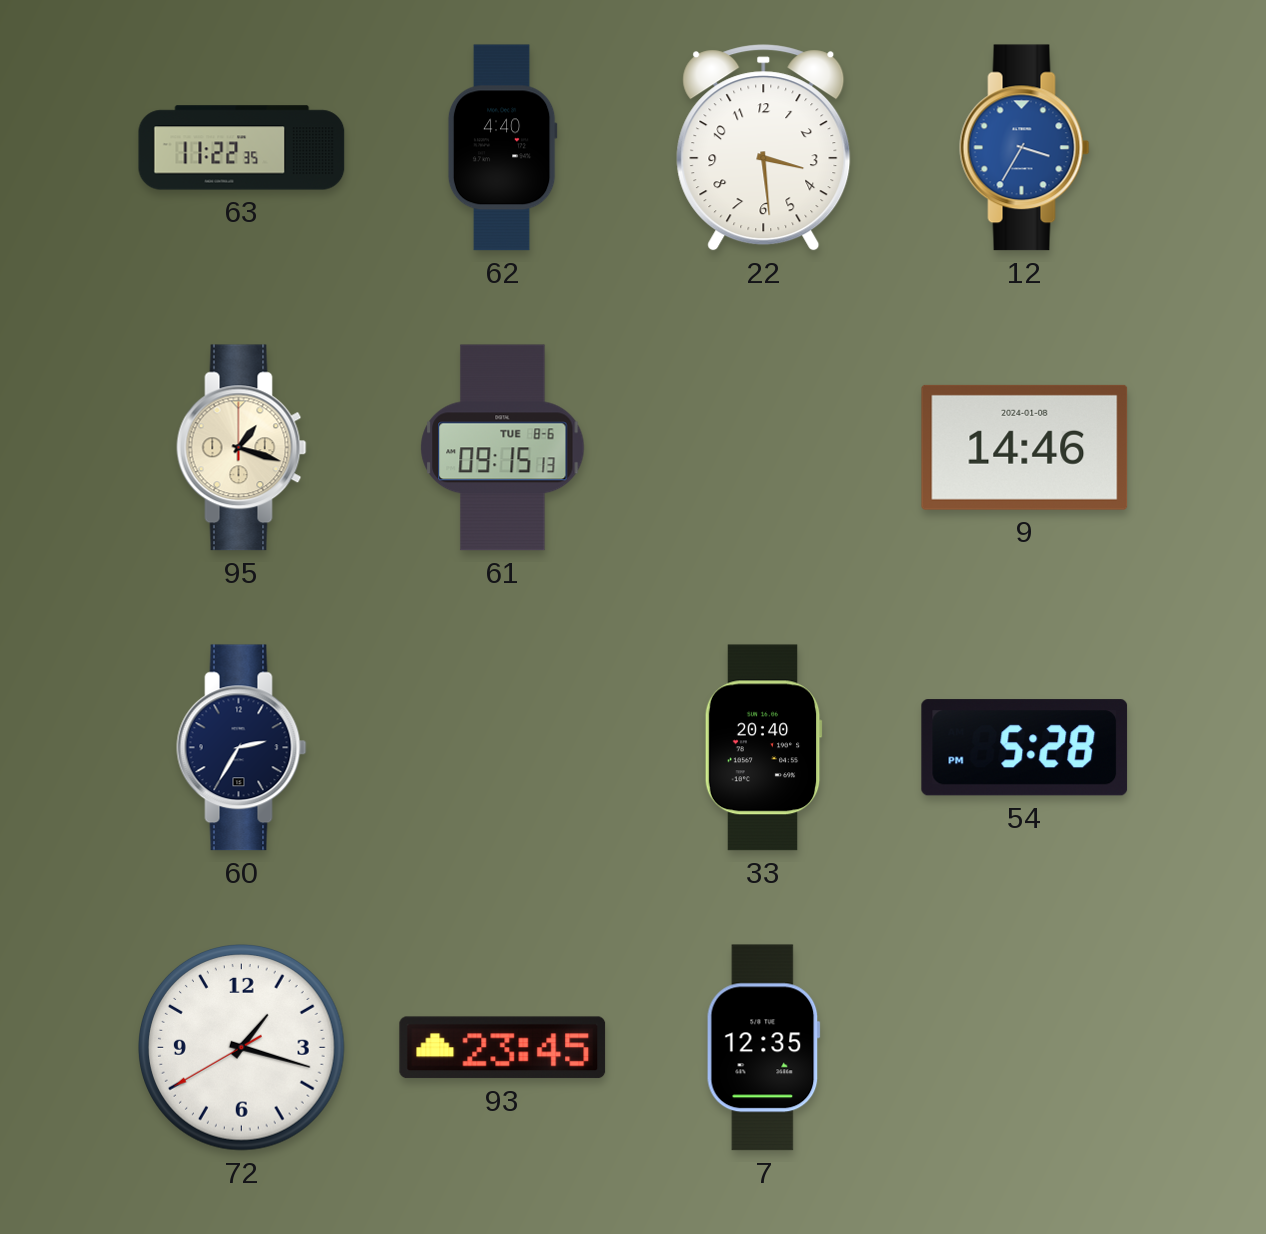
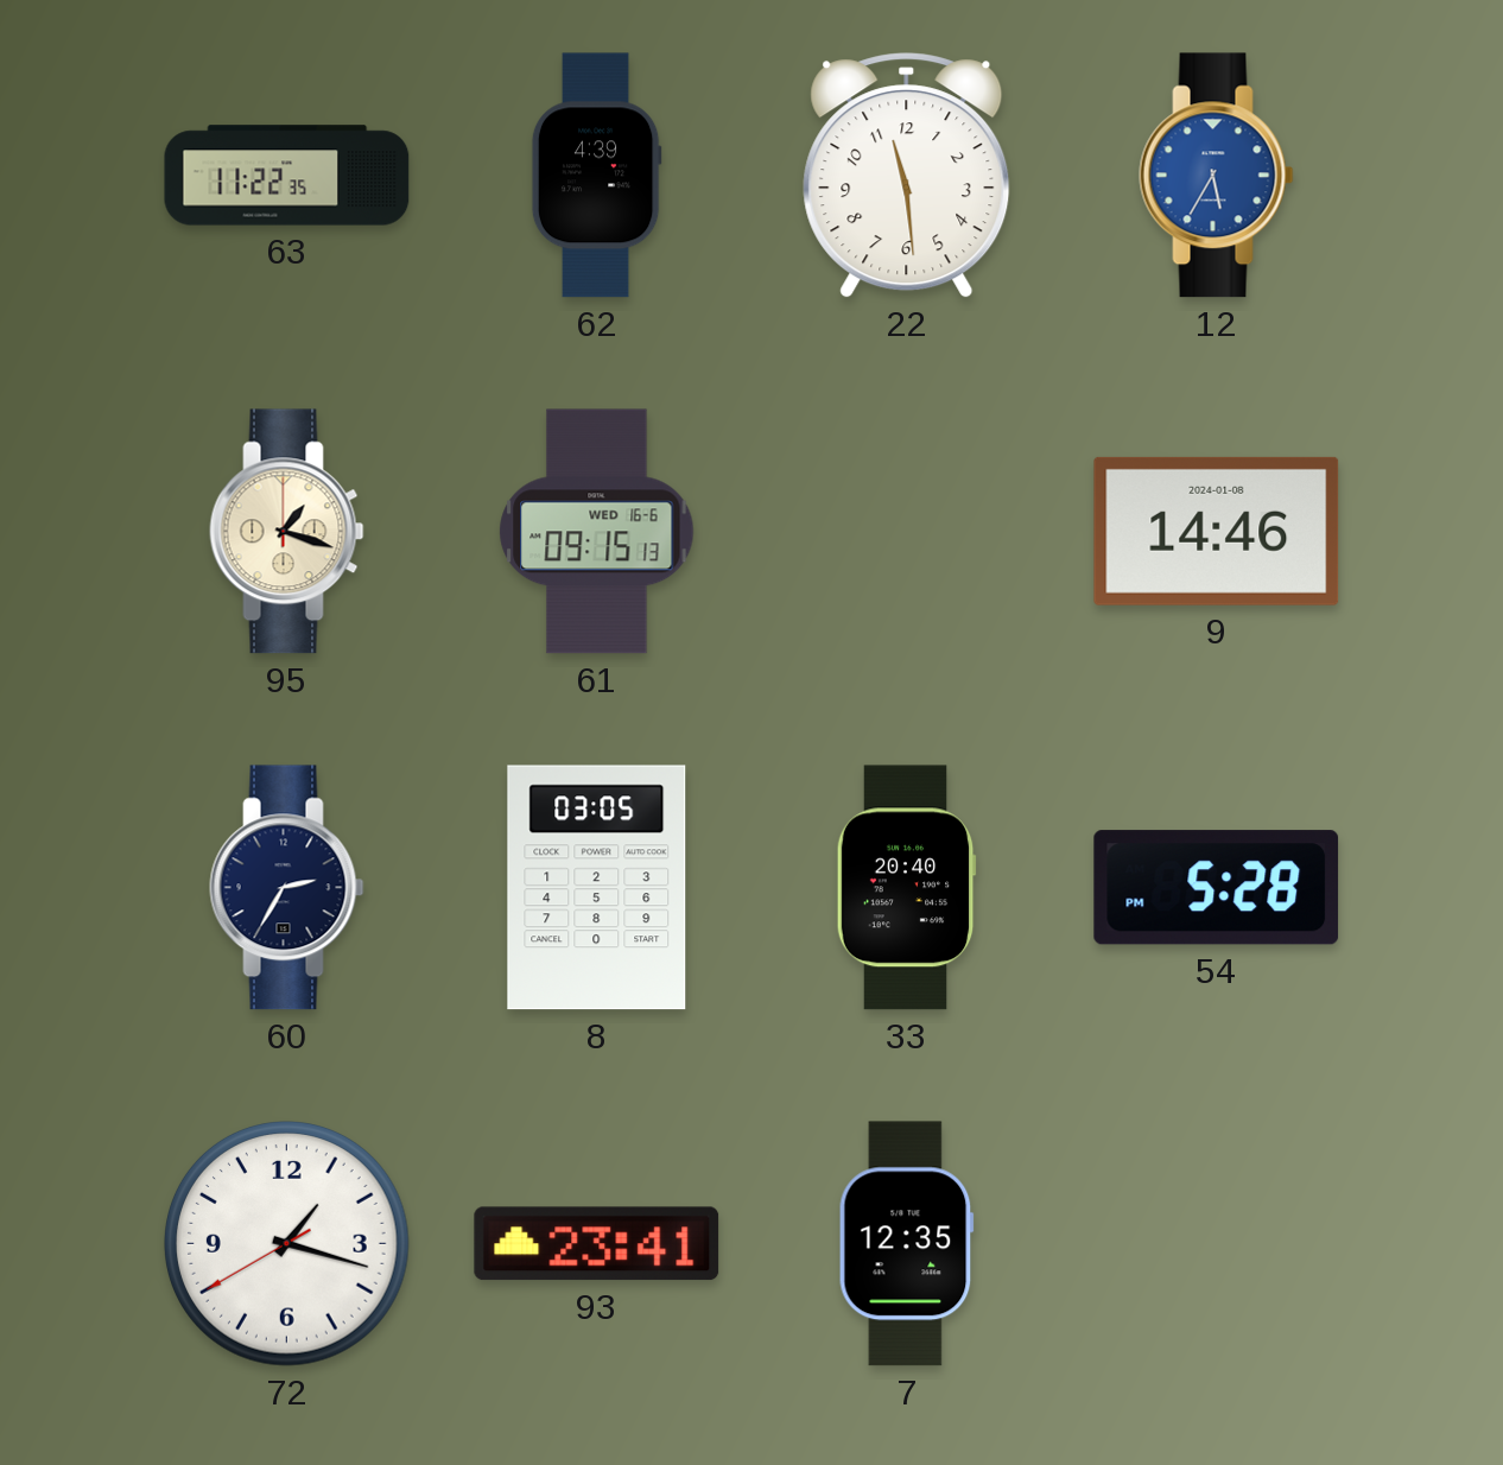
62: 4:40 -> 4:39
22: 3:29 -> 11:29
12: 3:35 -> 5:35
61 date: TUE 8-6 -> WED 16-6
8: none -> 03:05
93: 23:45 -> 23:41
